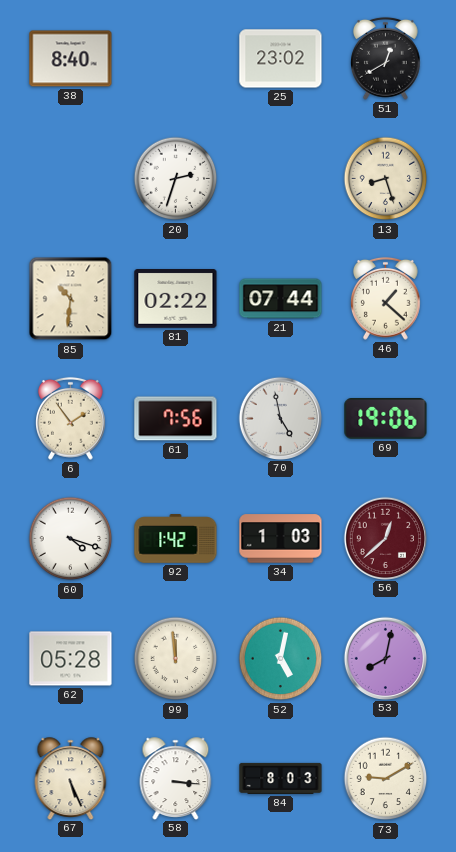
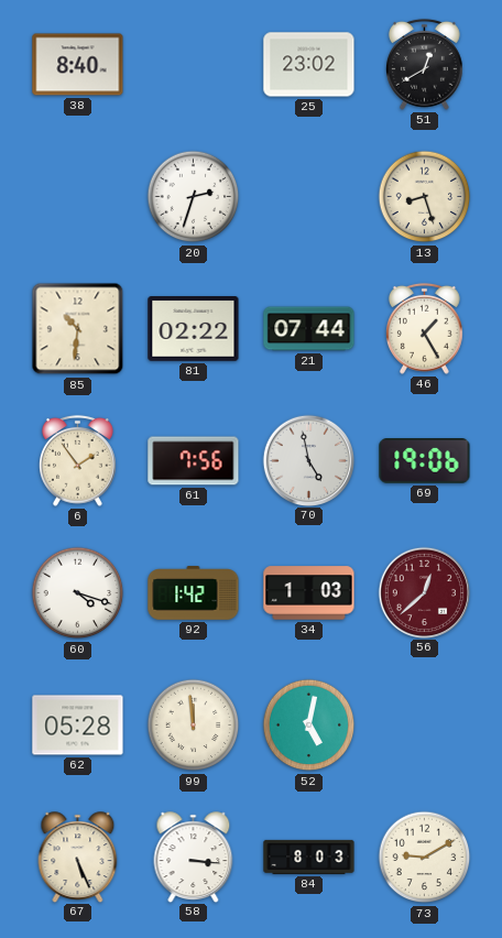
46: 1:22 -> 1:25
53: 8:02 -> none
